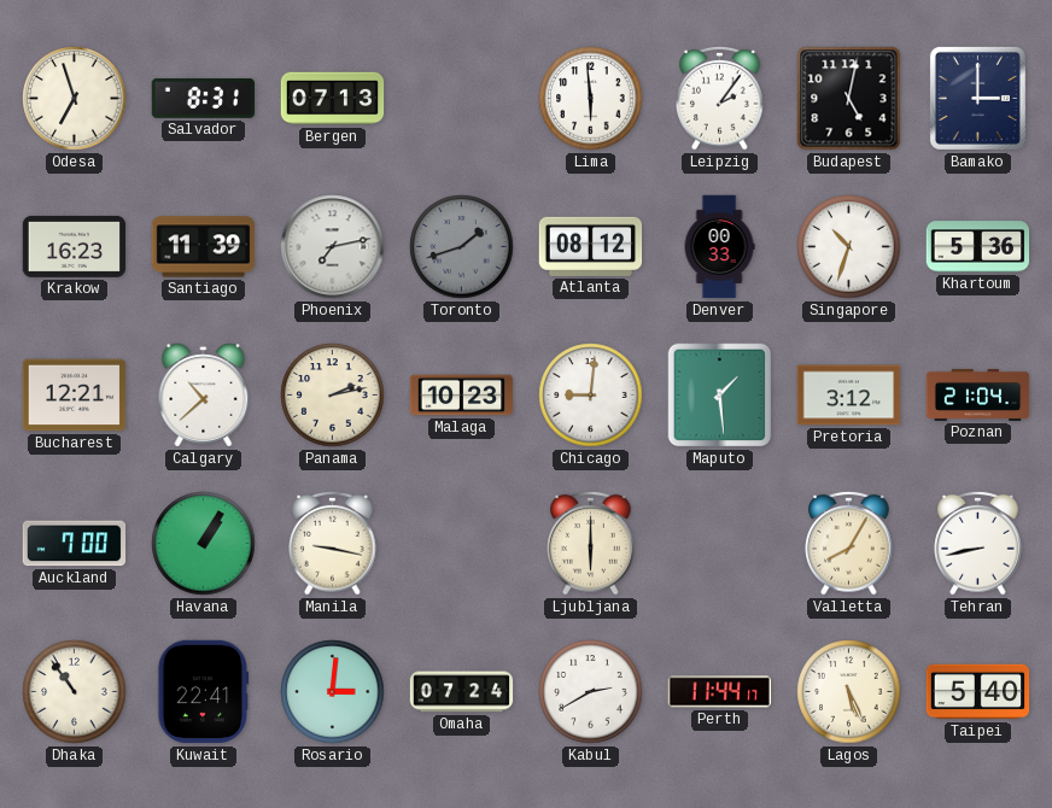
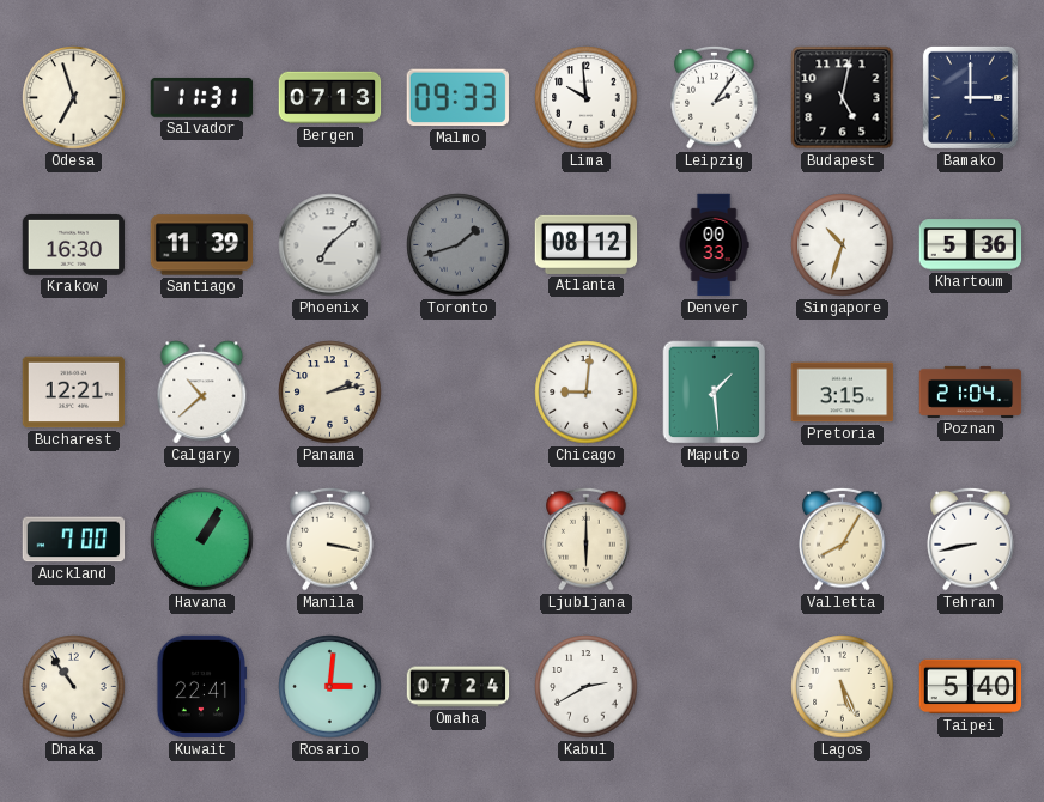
Salvador: 8:31 -> 11:31
Malmo: none -> 09:33
Lima: 5:59 -> 9:59
Krakow: 16:23 -> 16:30
Phoenix: 7:13 -> 7:08
Malaga: 10:23 -> none
Pretoria: 3:12 -> 3:15
Manila: 9:17 -> 3:17
Perth: 11:44 -> none
